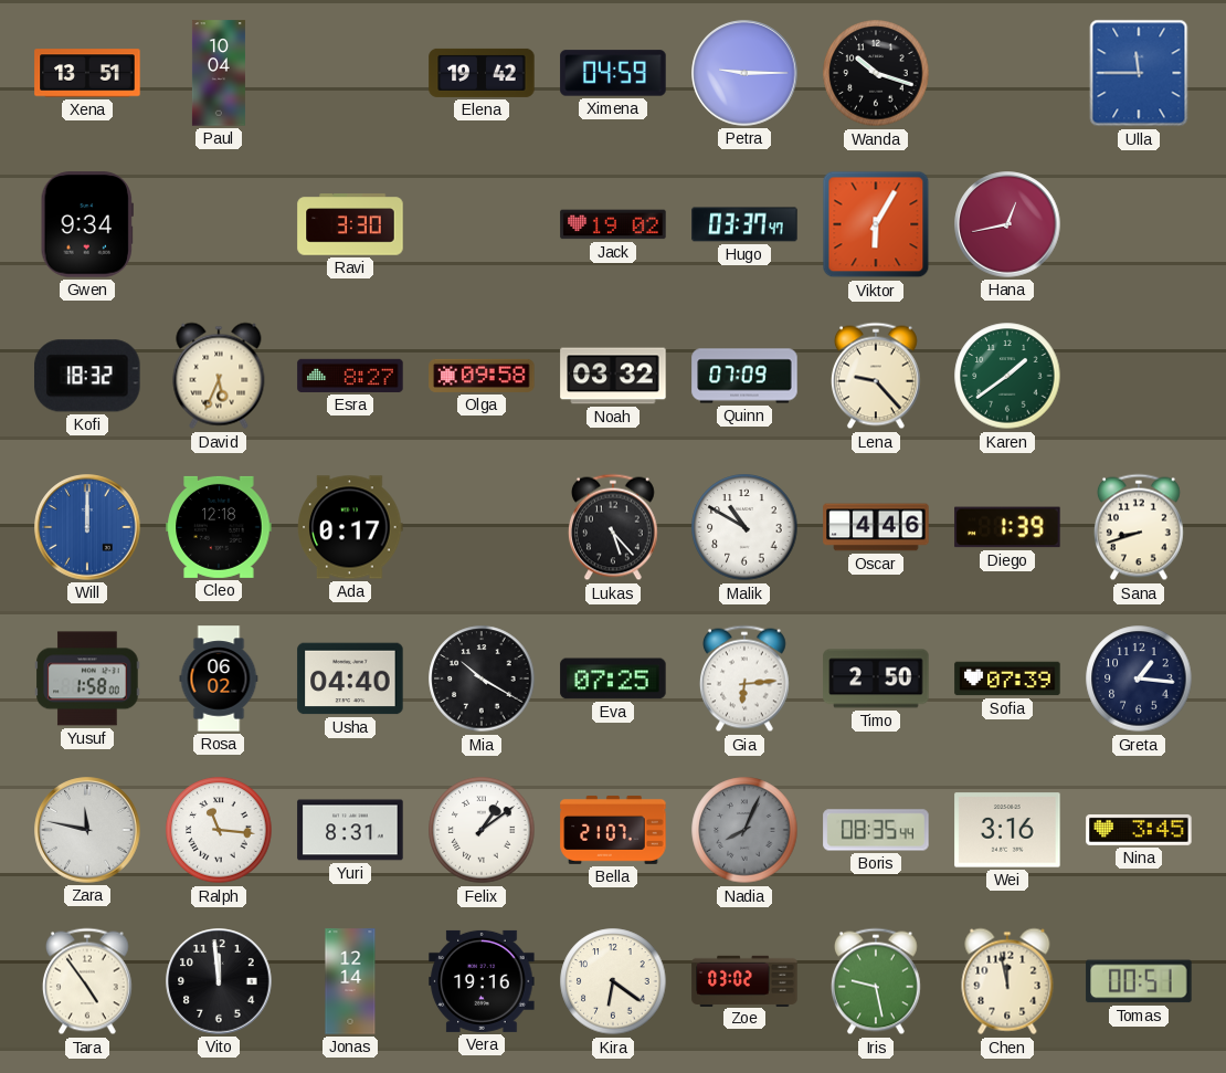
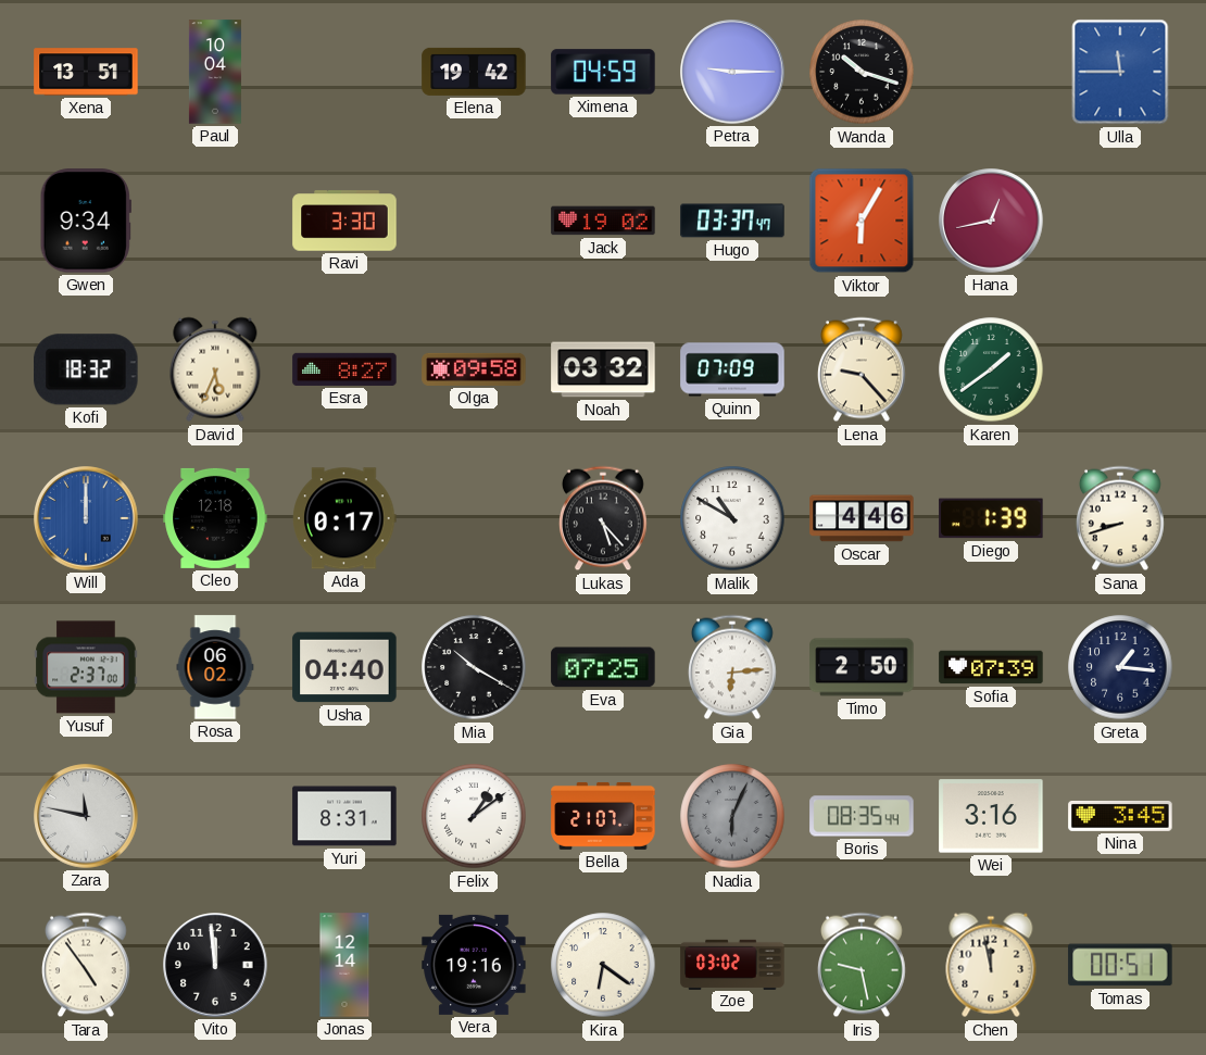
Yusuf: 1:58 -> 2:37
Ralph: 11:16 -> none
Nadia: 8:04 -> 6:04
